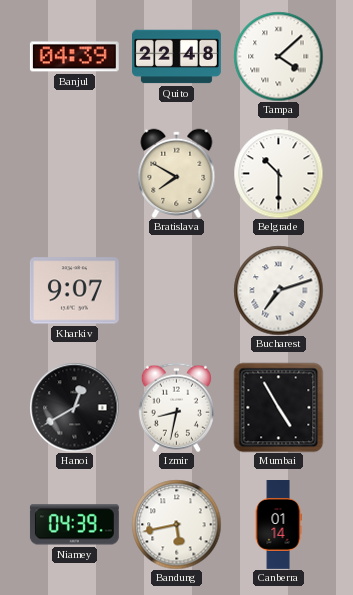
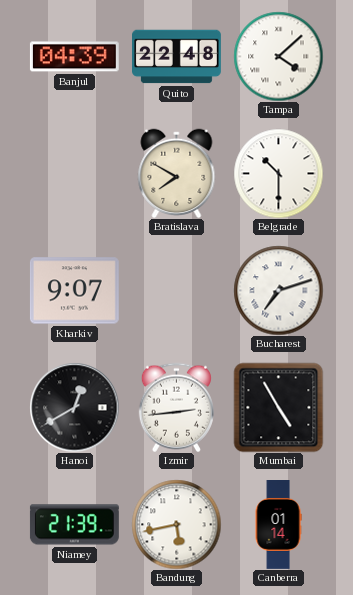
Izmir: 8:32 -> 2:44
Niamey: 04:39 -> 21:39
